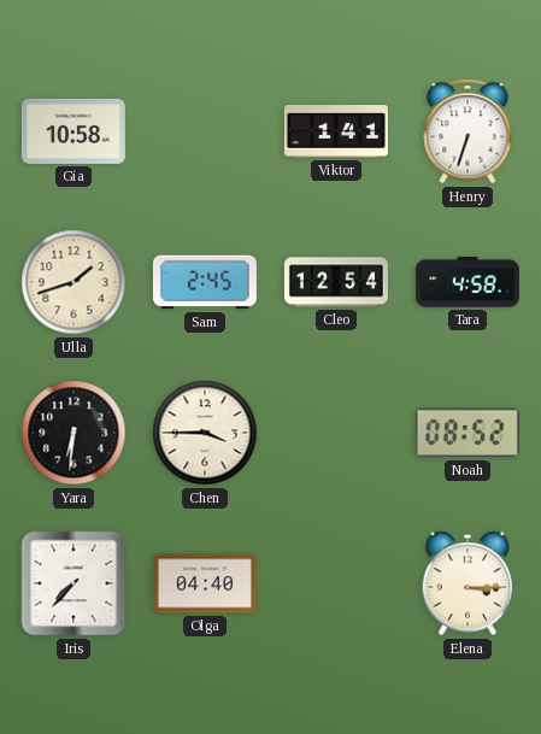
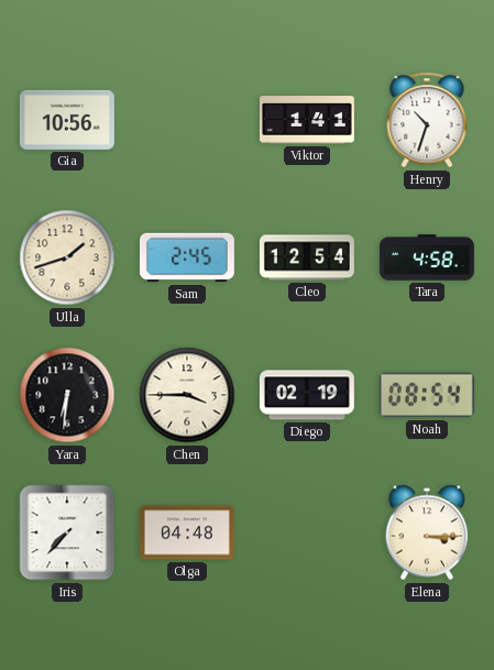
Gia: 10:58 -> 10:56
Henry: 6:33 -> 10:33
Diego: none -> 02:19
Noah: 08:52 -> 08:54
Olga: 04:40 -> 04:48
